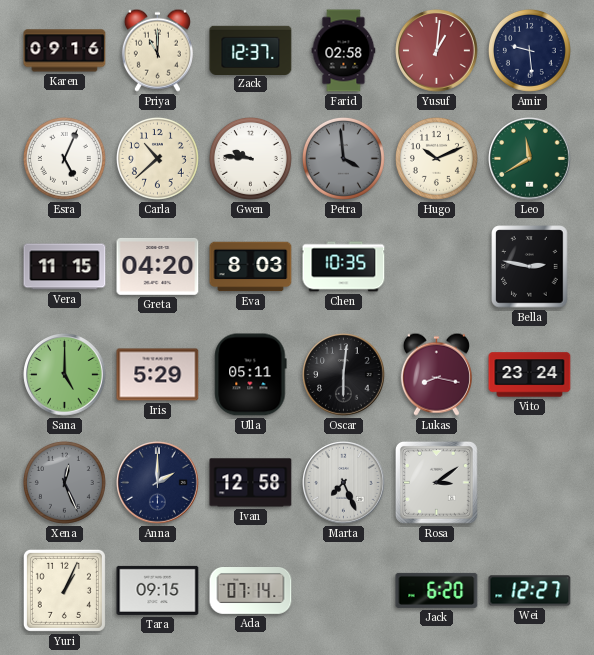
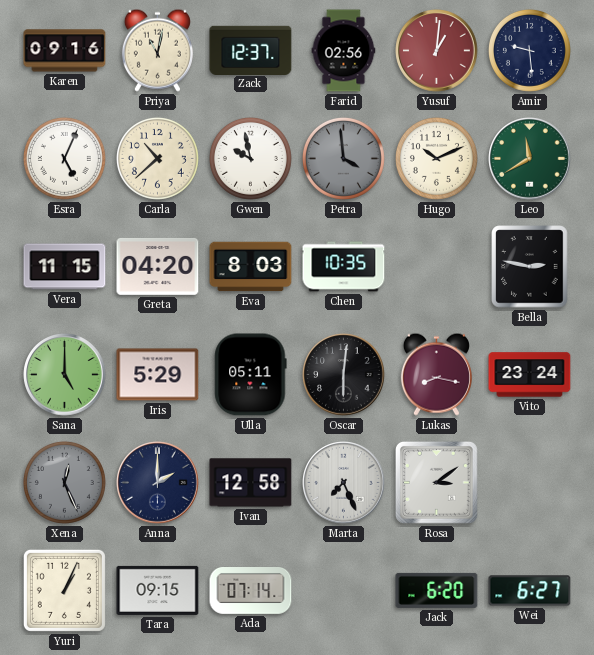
Priya: 11:00 -> 11:02
Farid: 02:58 -> 02:56
Gwen: 9:46 -> 9:58
Wei: 12:27 -> 6:27
